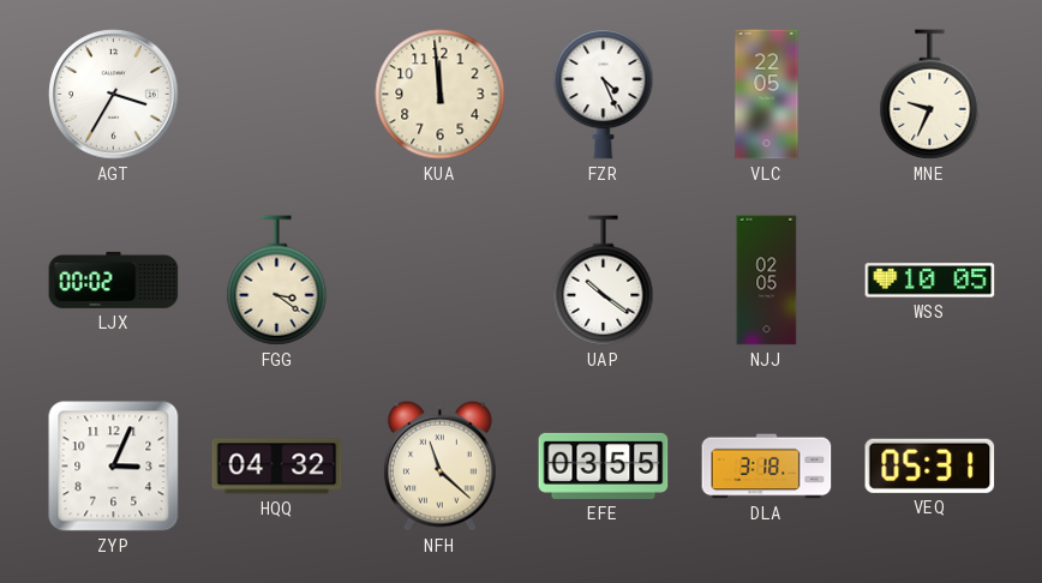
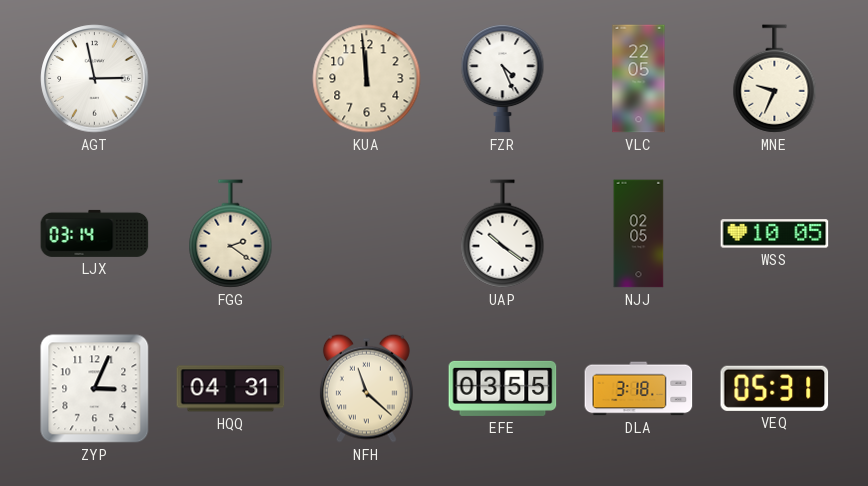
AGT: 3:35 -> 2:58
LJX: 00:02 -> 03:14
FGG: 3:21 -> 2:21
HQQ: 04:32 -> 04:31
